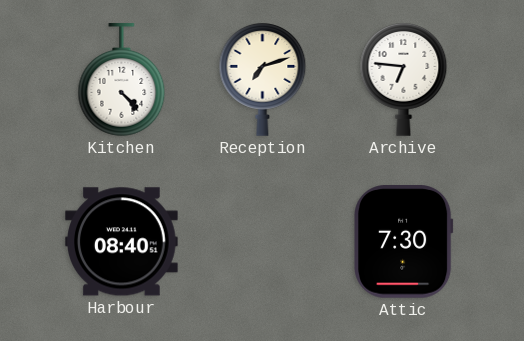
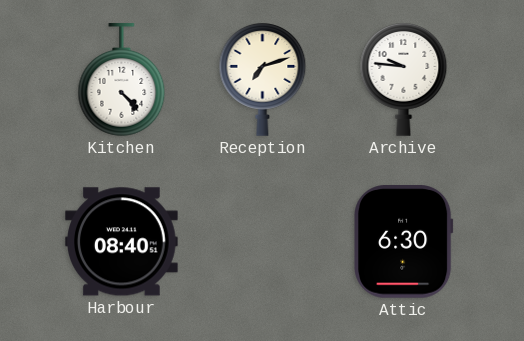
Archive: 6:46 -> 9:46
Attic: 7:30 -> 6:30
